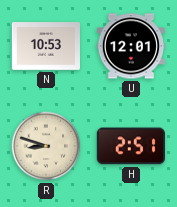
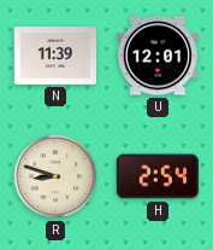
N: 10:53 -> 11:39
H: 2:51 -> 2:54
